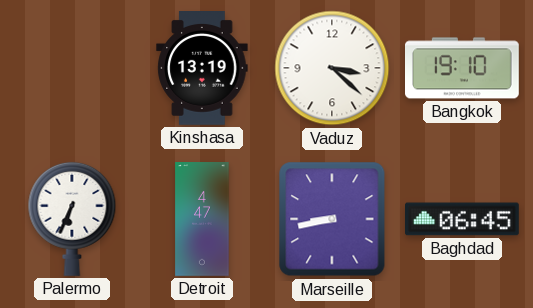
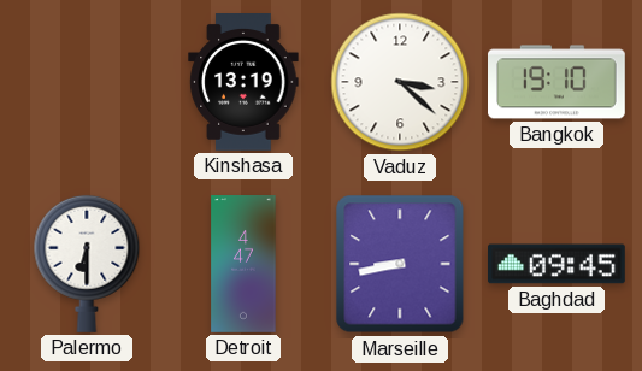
Palermo: 6:34 -> 6:30
Baghdad: 06:45 -> 09:45
